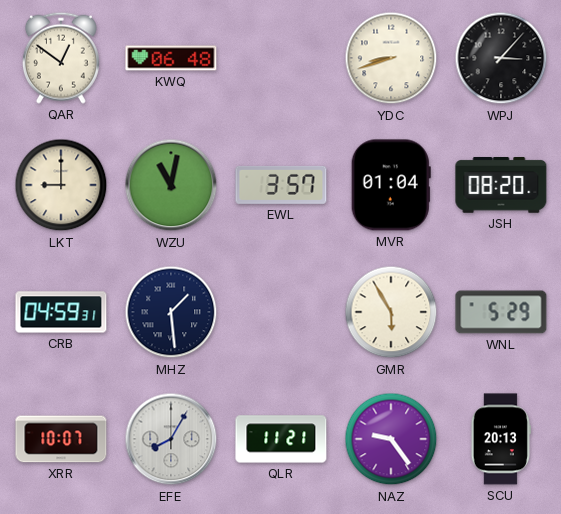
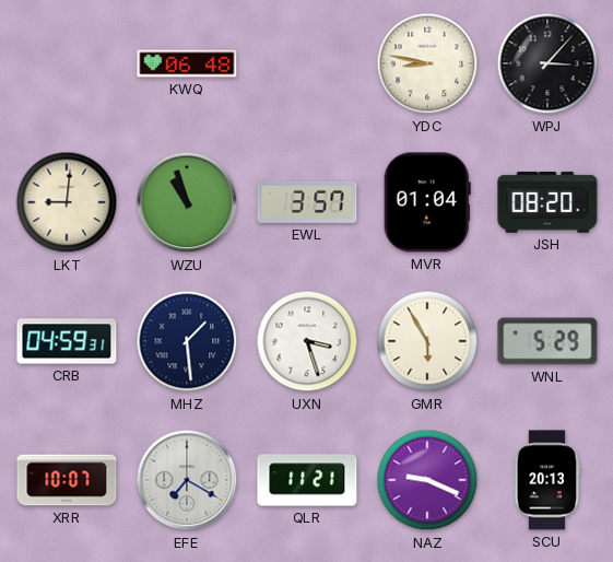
QAR: 12:51 -> none
YDC: 8:42 -> 8:47
LKT: 9:00 -> 9:01
WZU: 11:02 -> 10:57
UXN: none -> 3:27
EFE: 8:05 -> 7:20
NAZ: 9:24 -> 9:19
